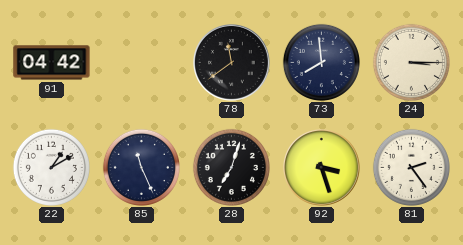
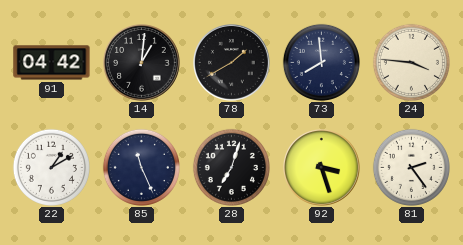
14: none -> 1:01
78: 11:39 -> 1:40
24: 3:15 -> 3:46
